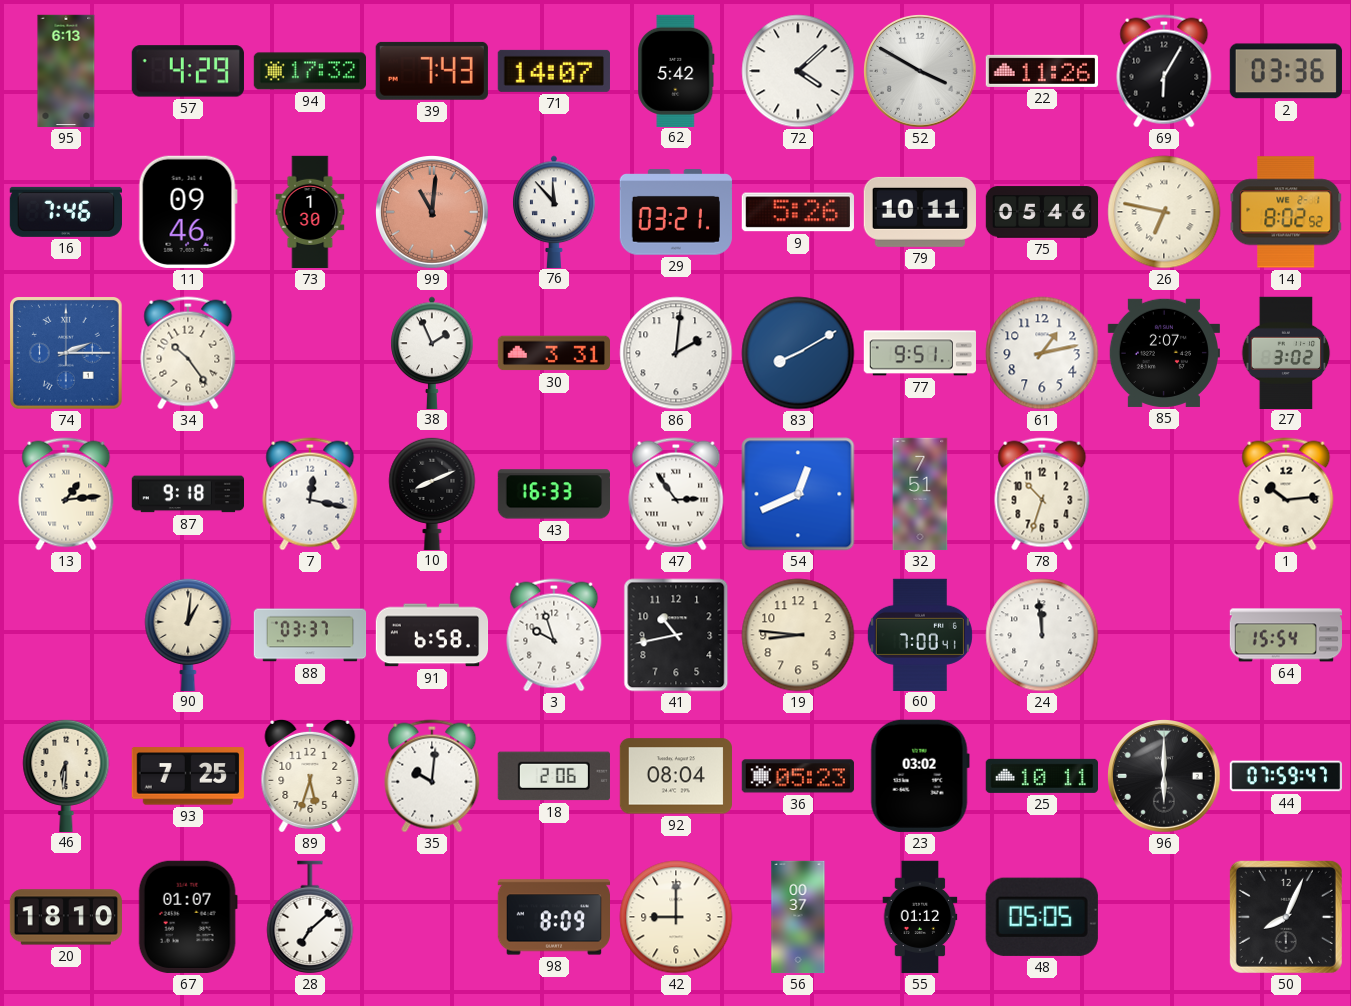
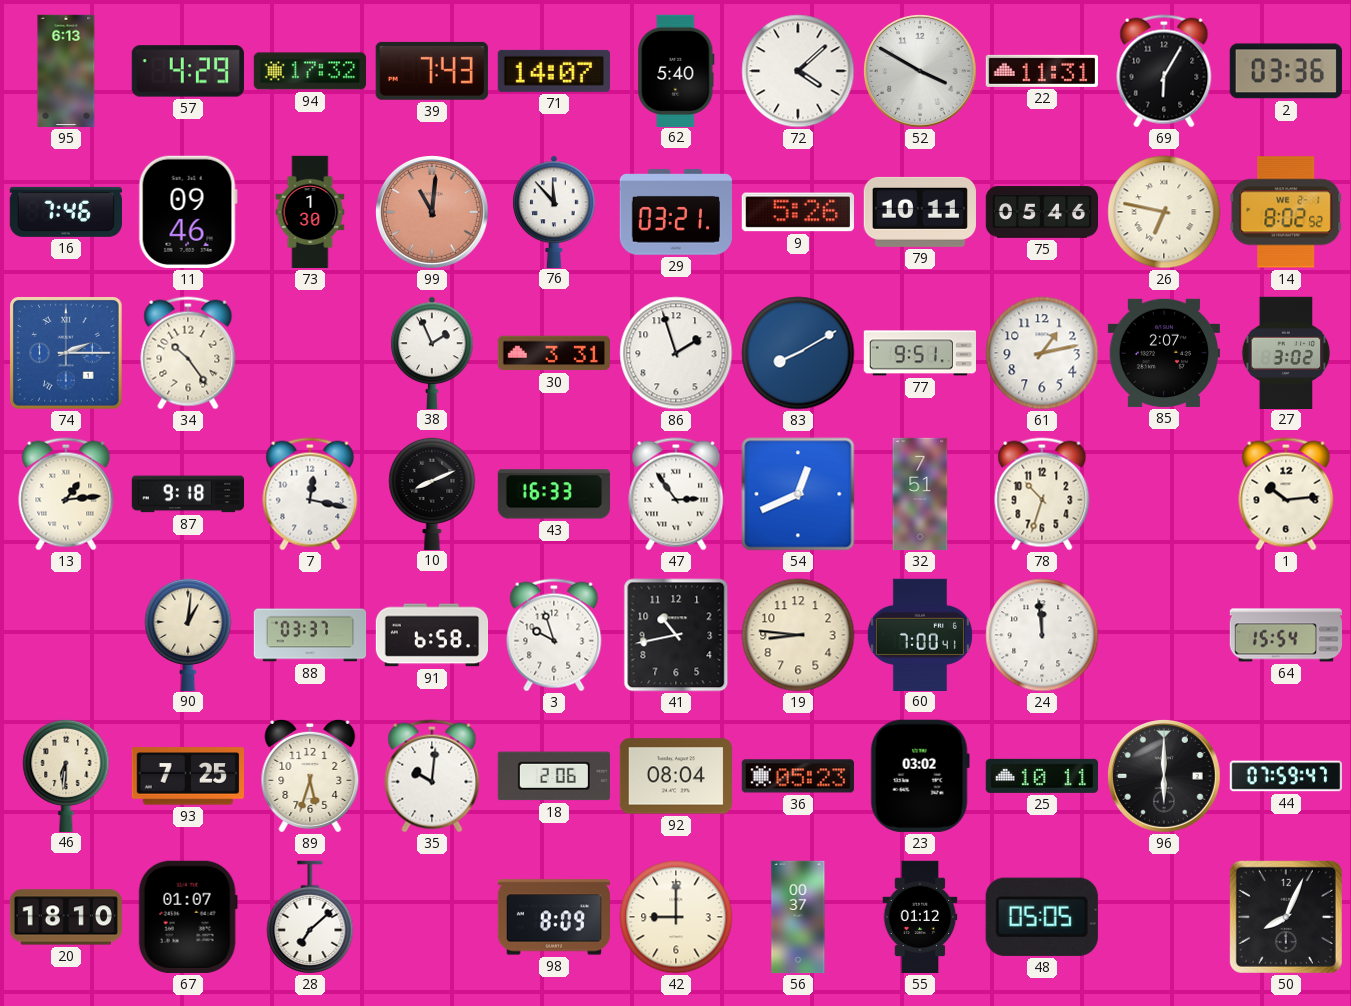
62: 5:42 -> 5:40
22: 11:26 -> 11:31
86: 2:01 -> 1:57
